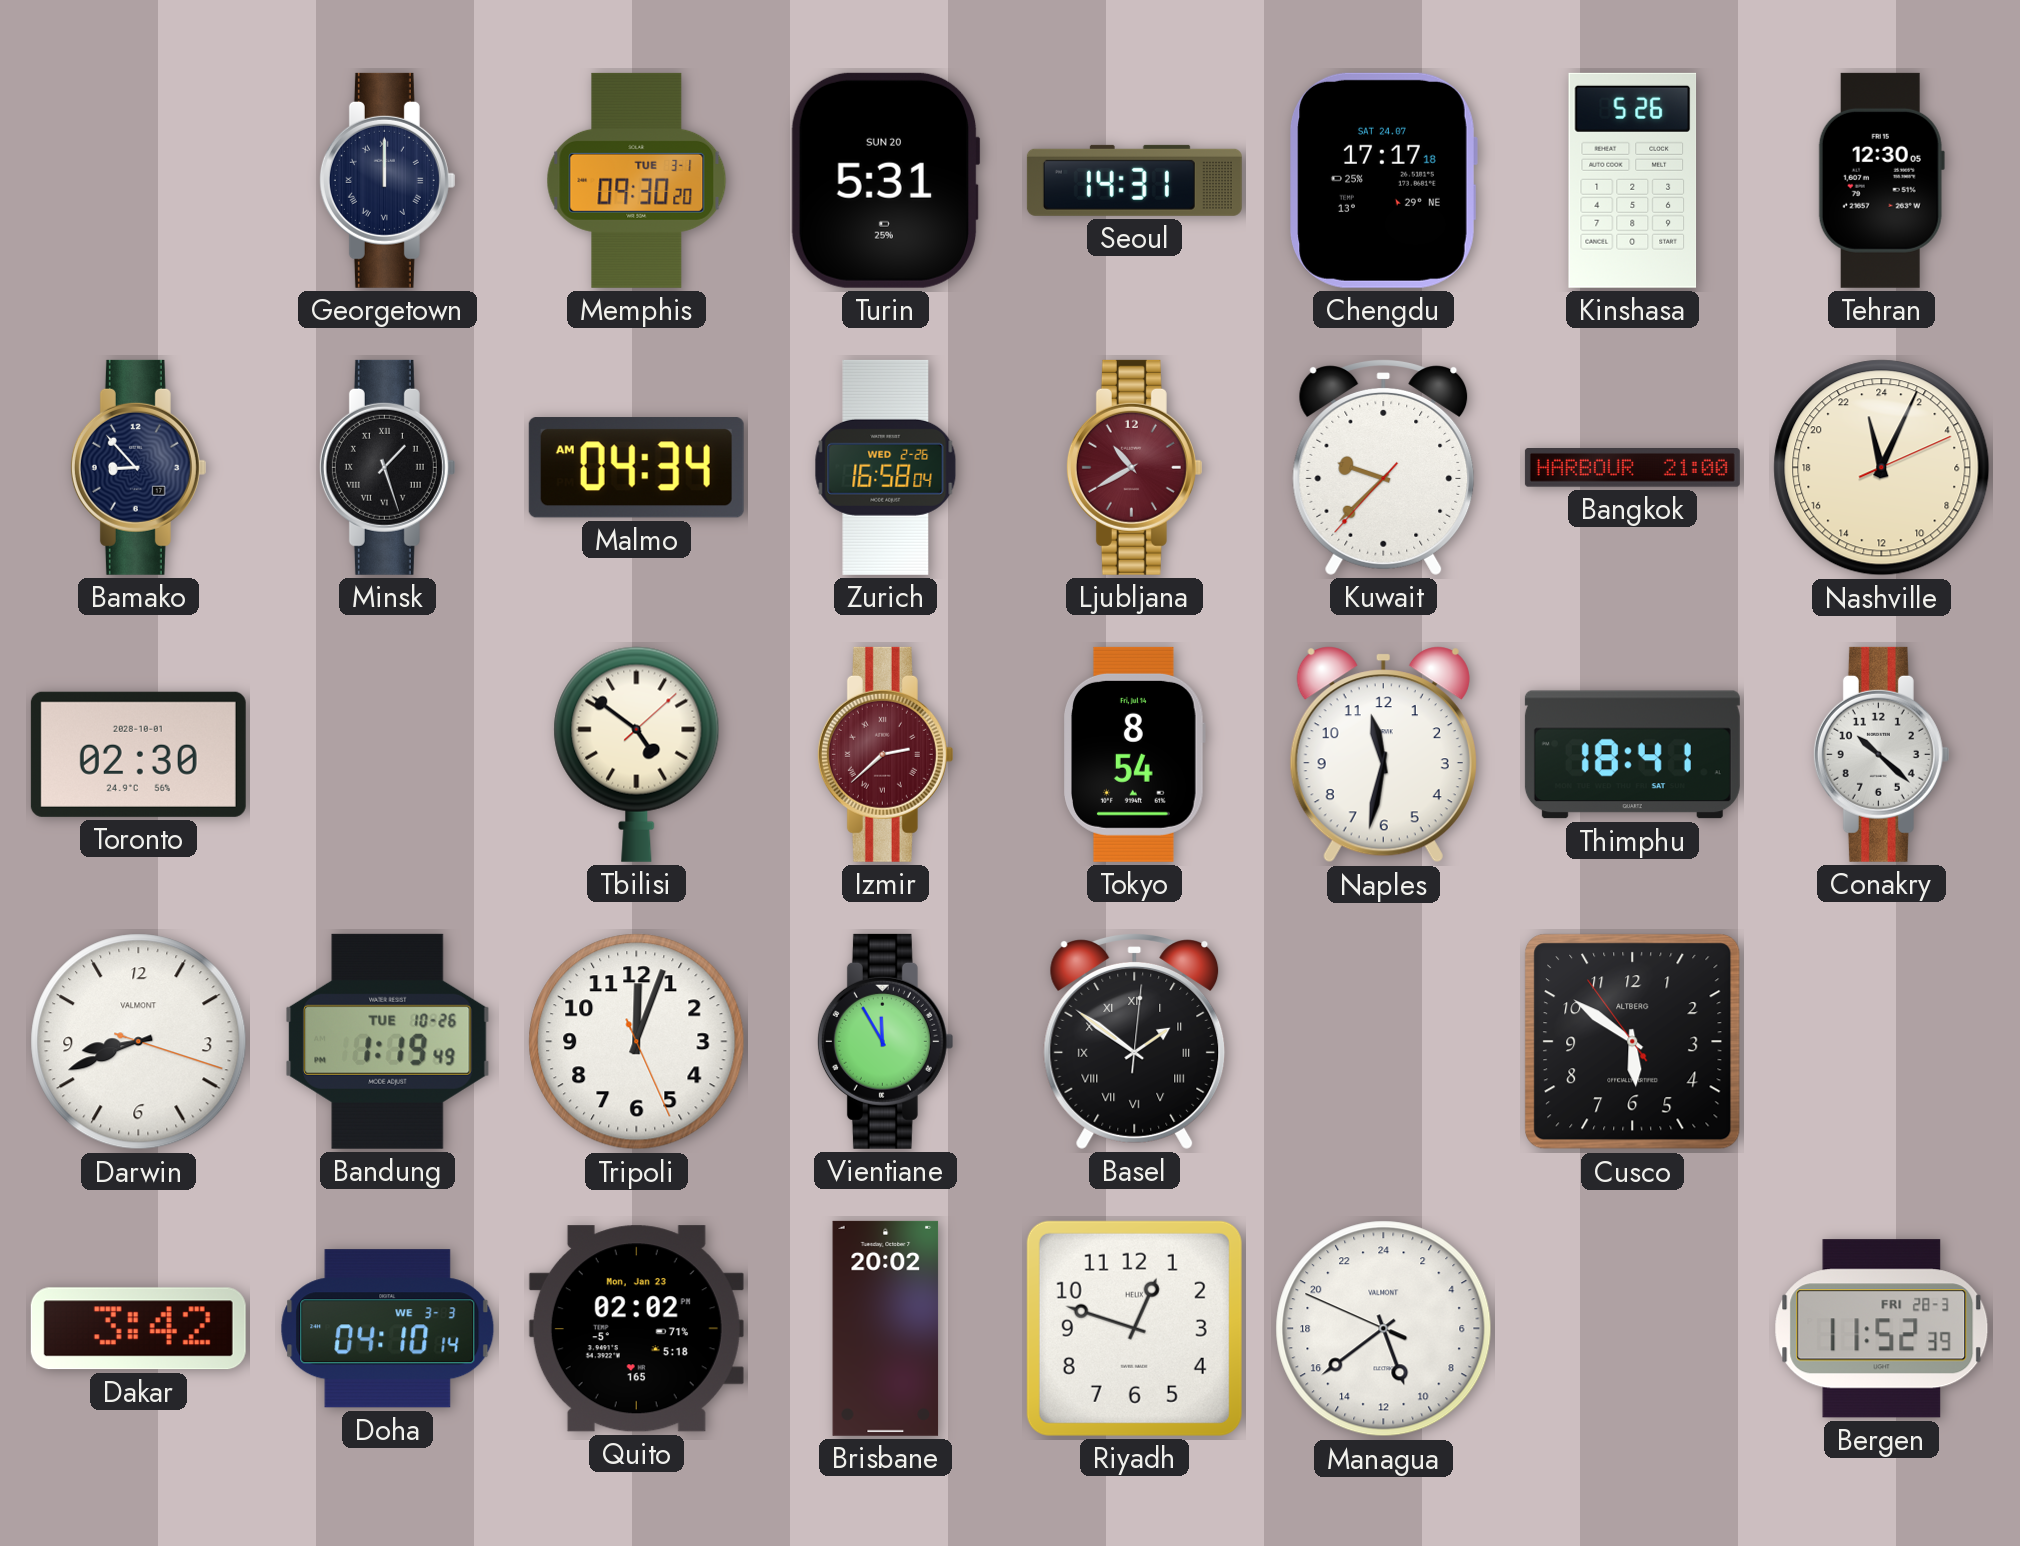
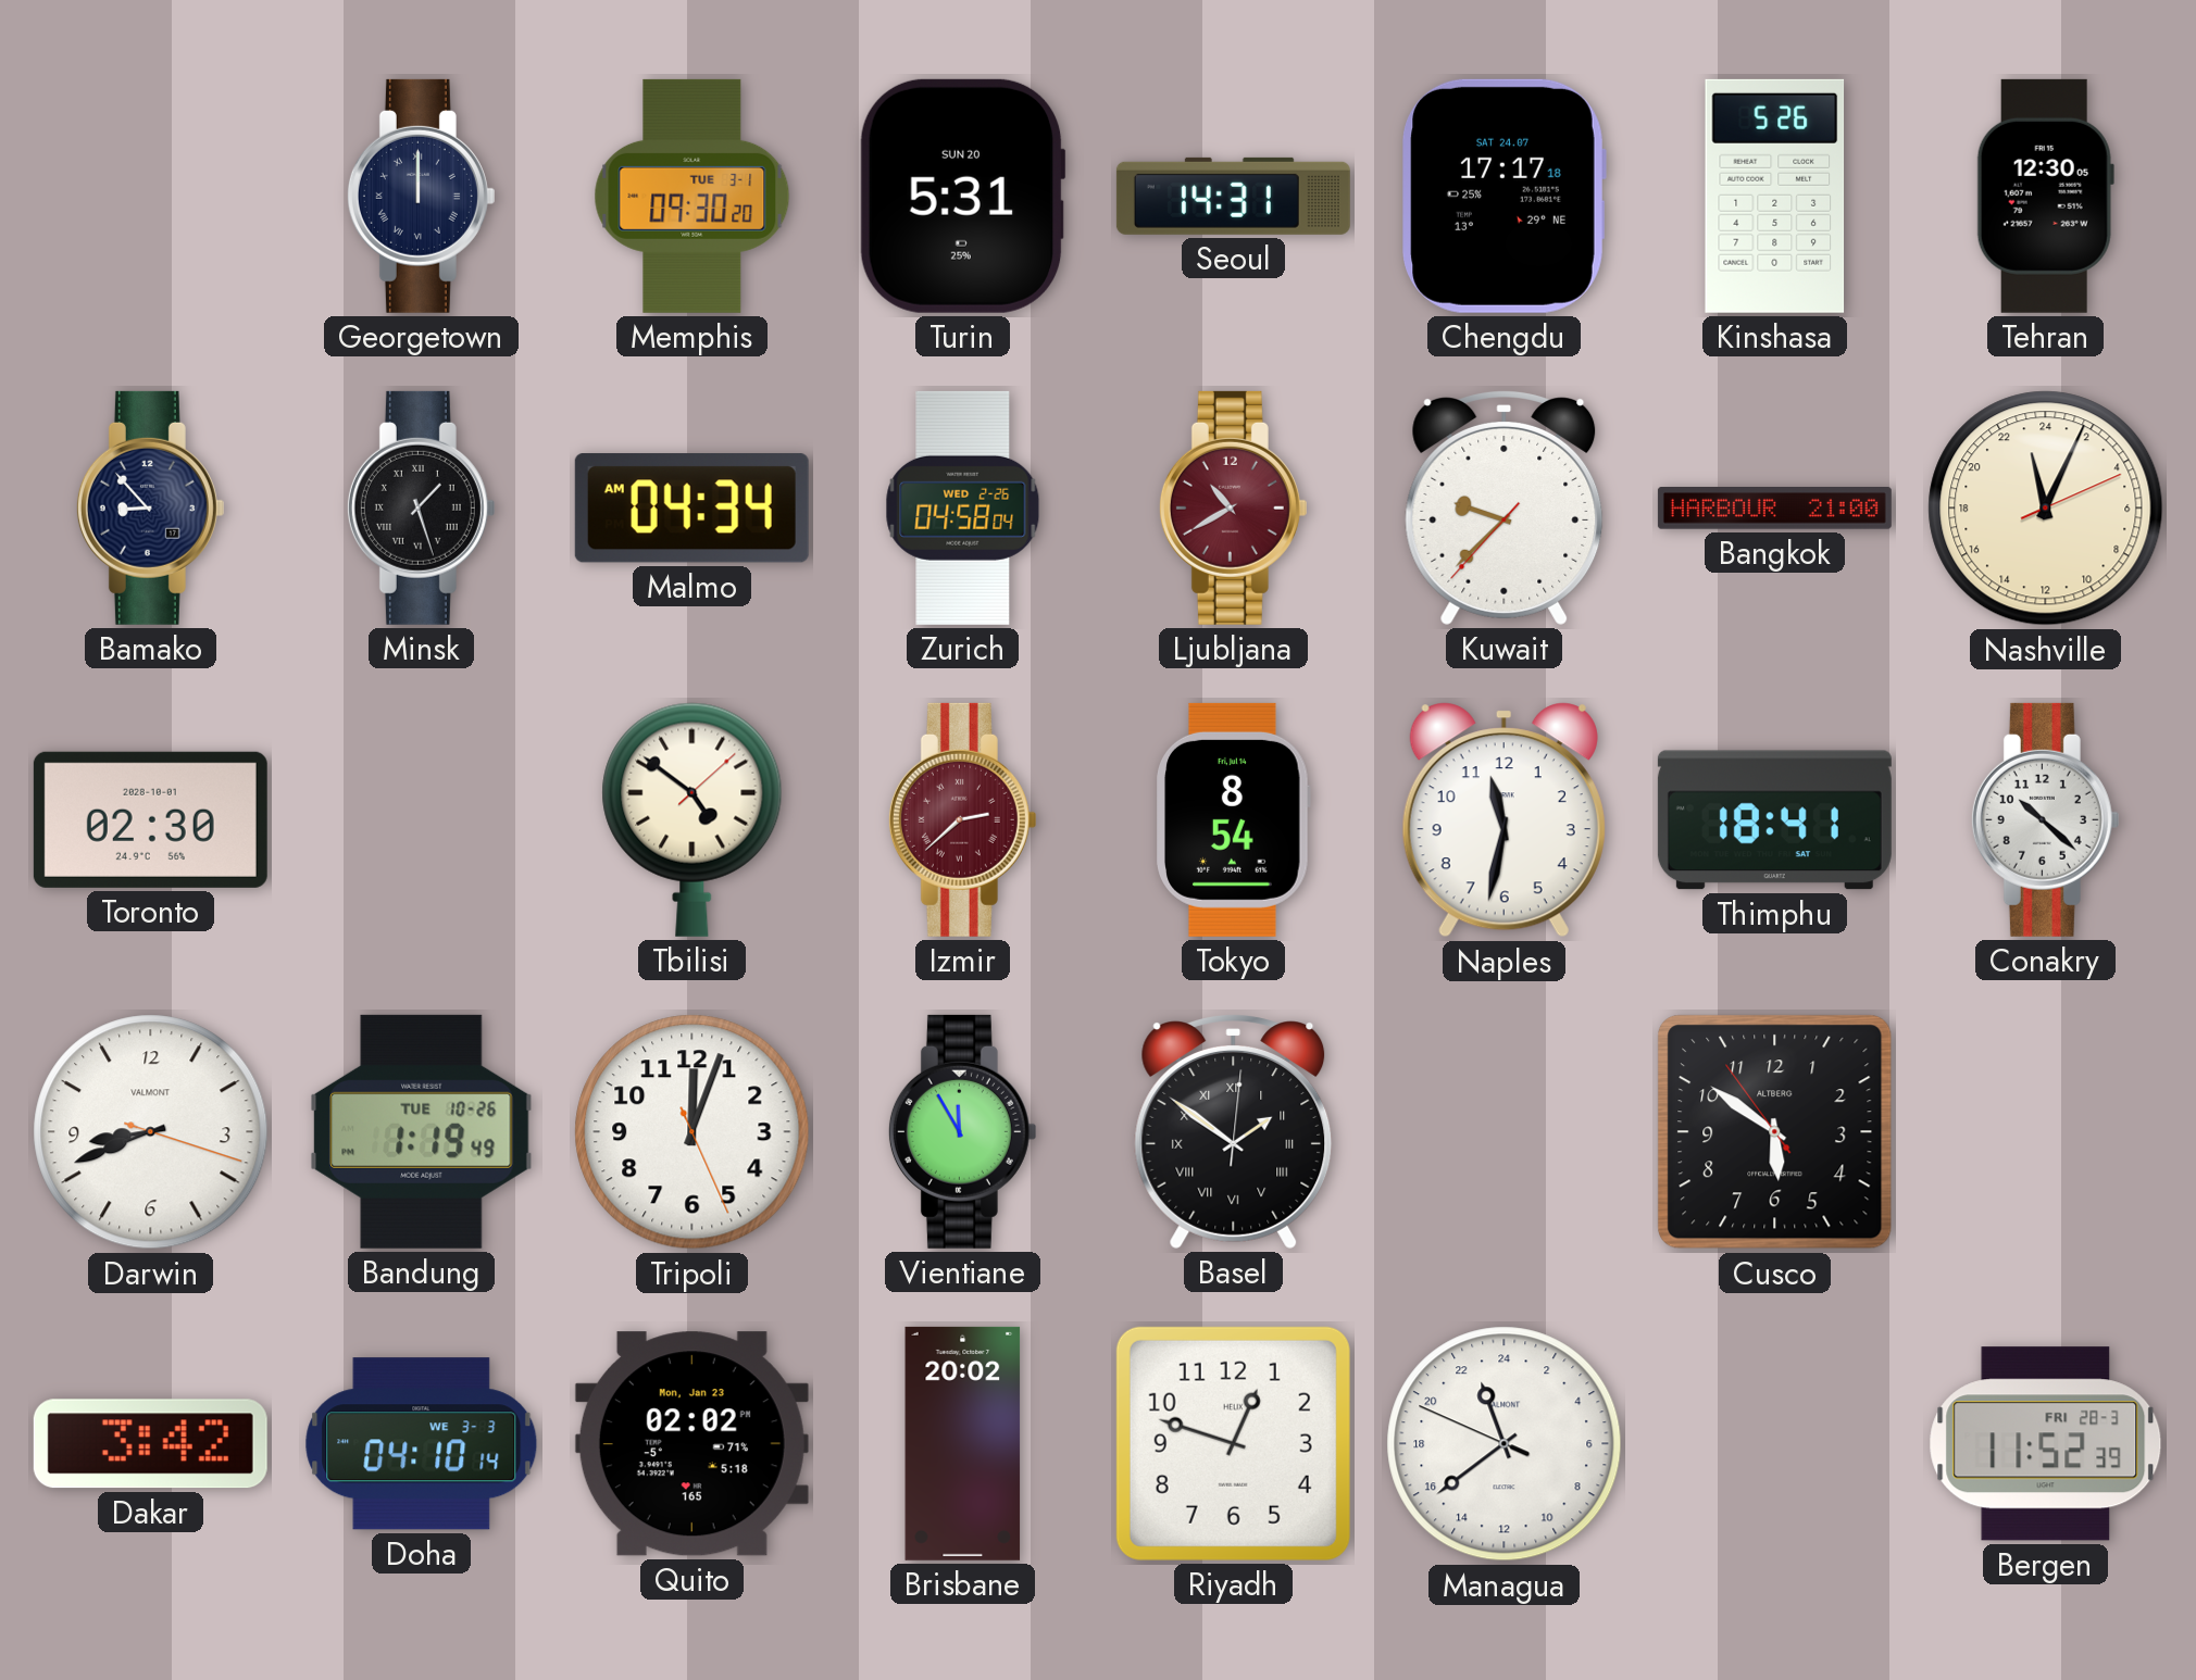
Zurich: 16:58 -> 04:58
Managua: 10:38 -> 22:38
